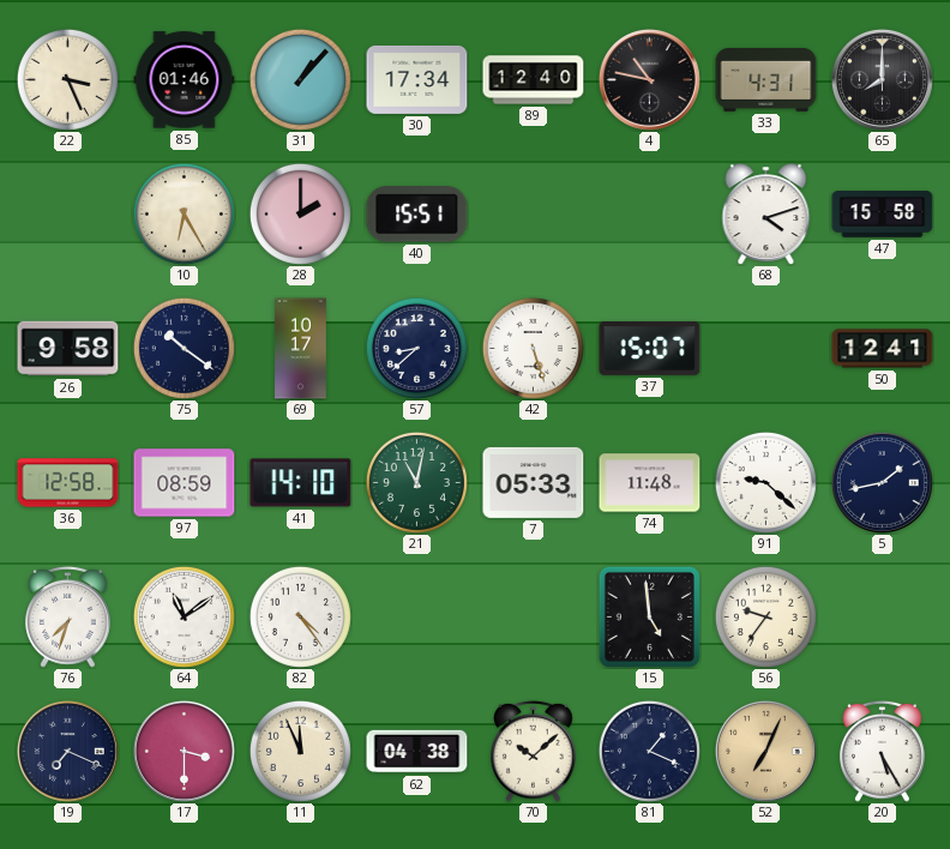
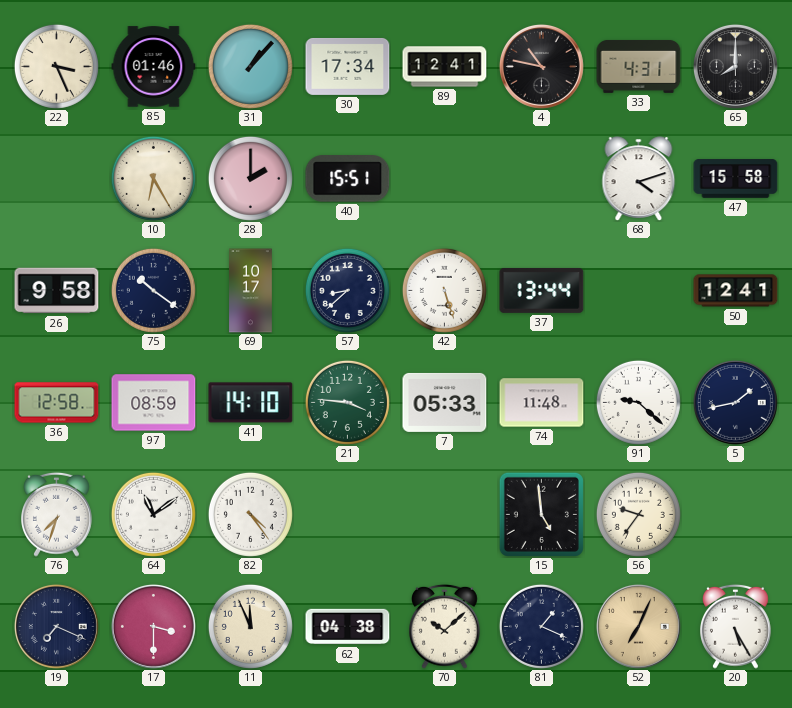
89: 12:40 -> 12:41
37: 15:07 -> 13:44
21: 11:02 -> 3:46
